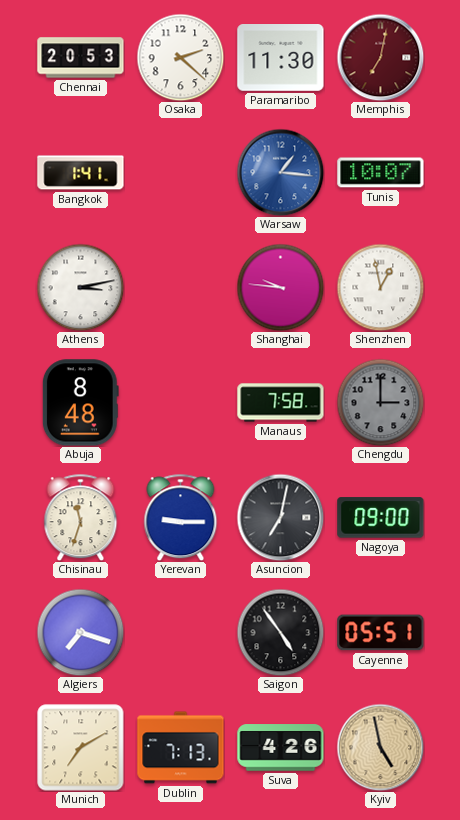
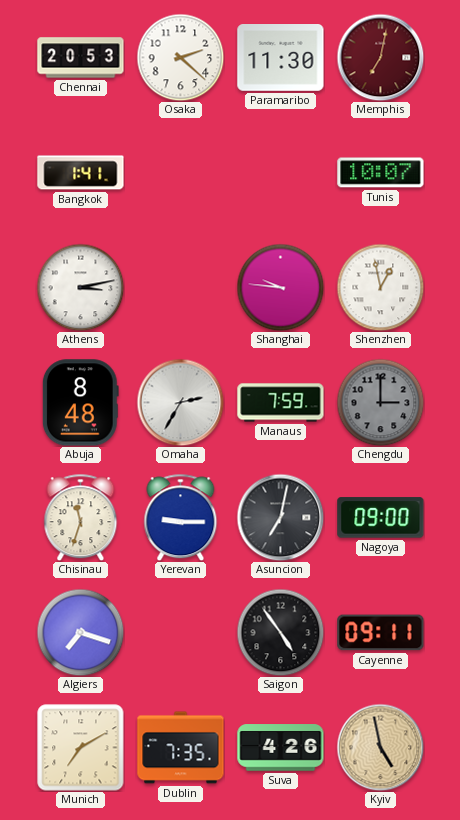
Warsaw: 1:16 -> none
Omaha: none -> 2:35
Manaus: 7:58 -> 7:59
Cayenne: 05:51 -> 09:11
Dublin: 7:13 -> 7:35
